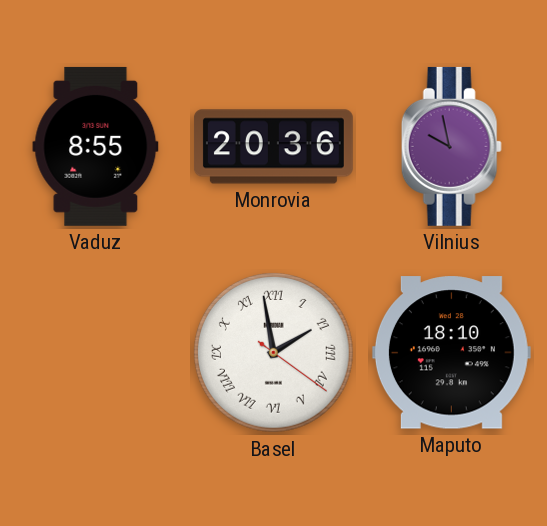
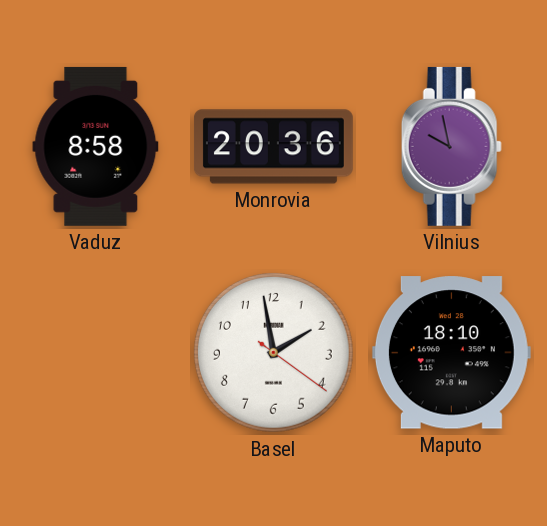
Vaduz: 8:55 -> 8:58
Basel numerals: Roman -> Arabic
